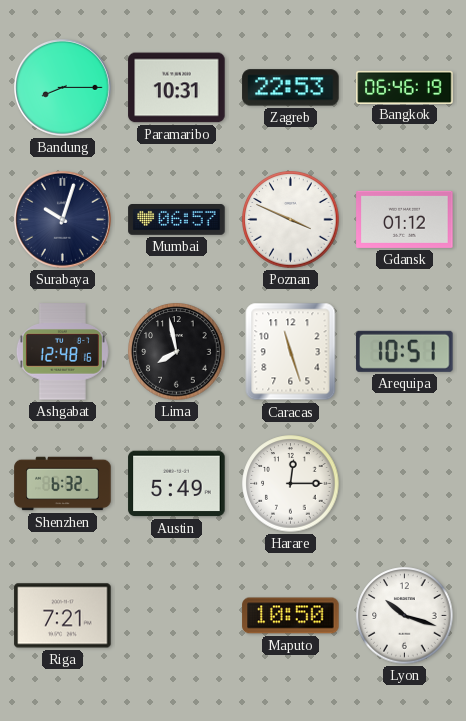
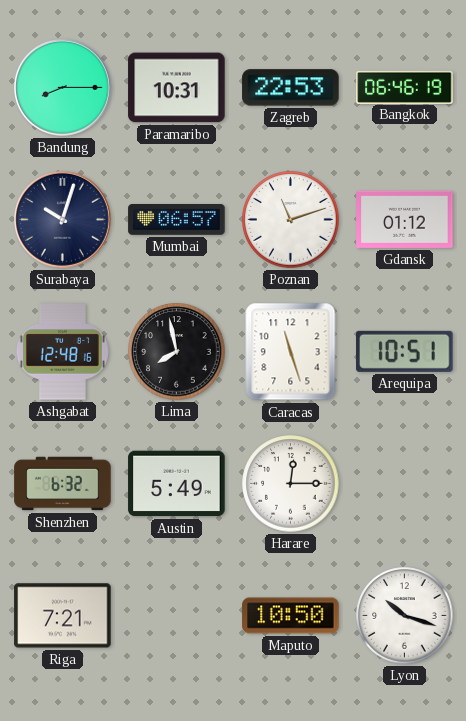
Poznan: 3:49 -> 11:12
